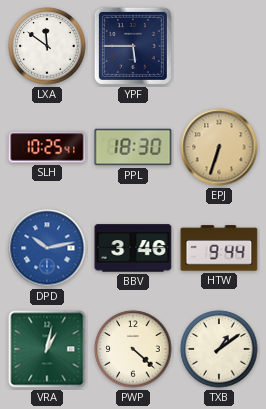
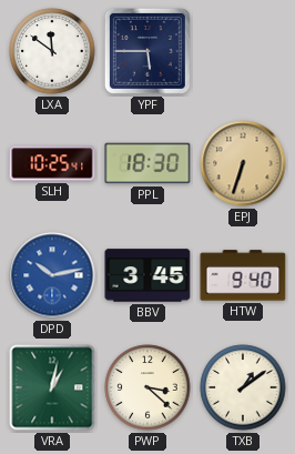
BBV: 3:46 -> 3:45
HTW: 9:44 -> 9:40
PWP: 4:22 -> 3:22
